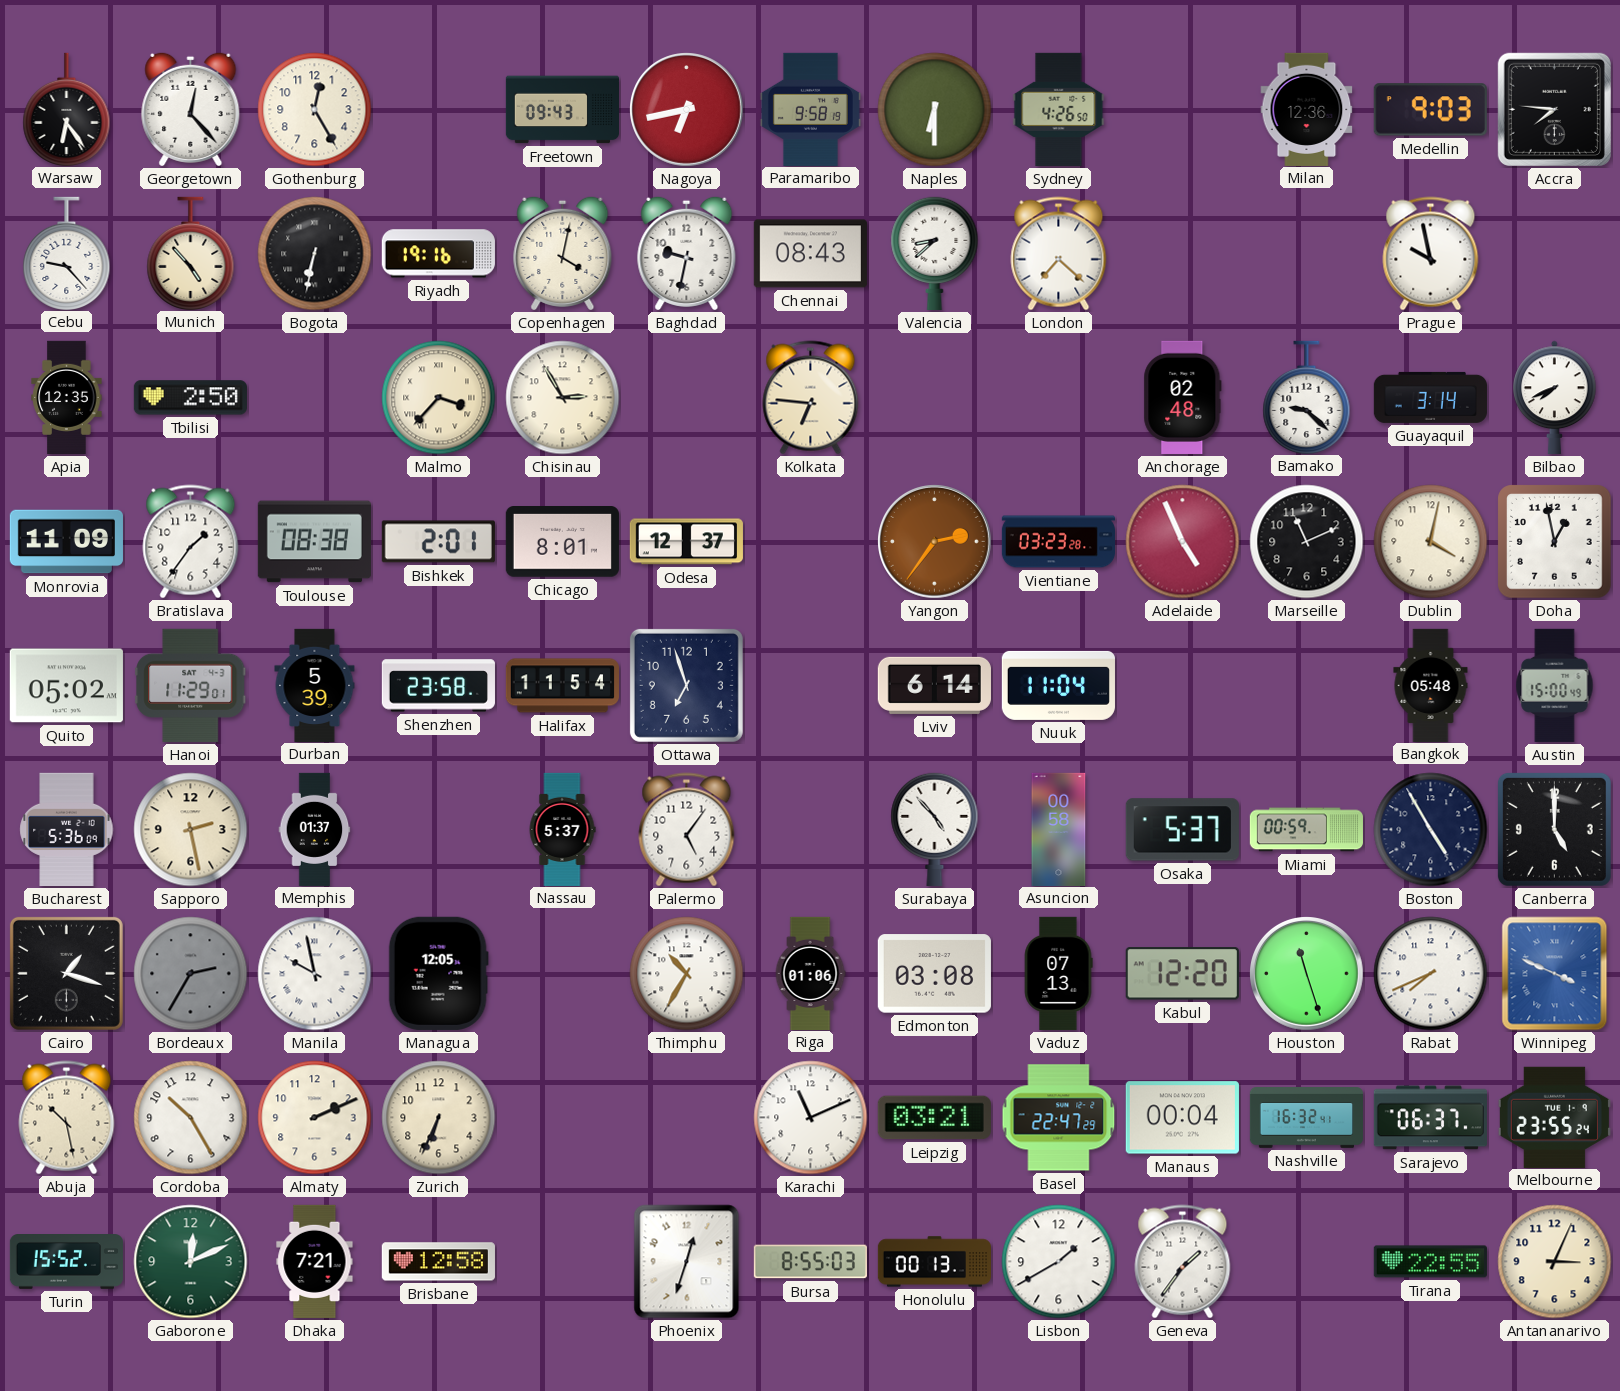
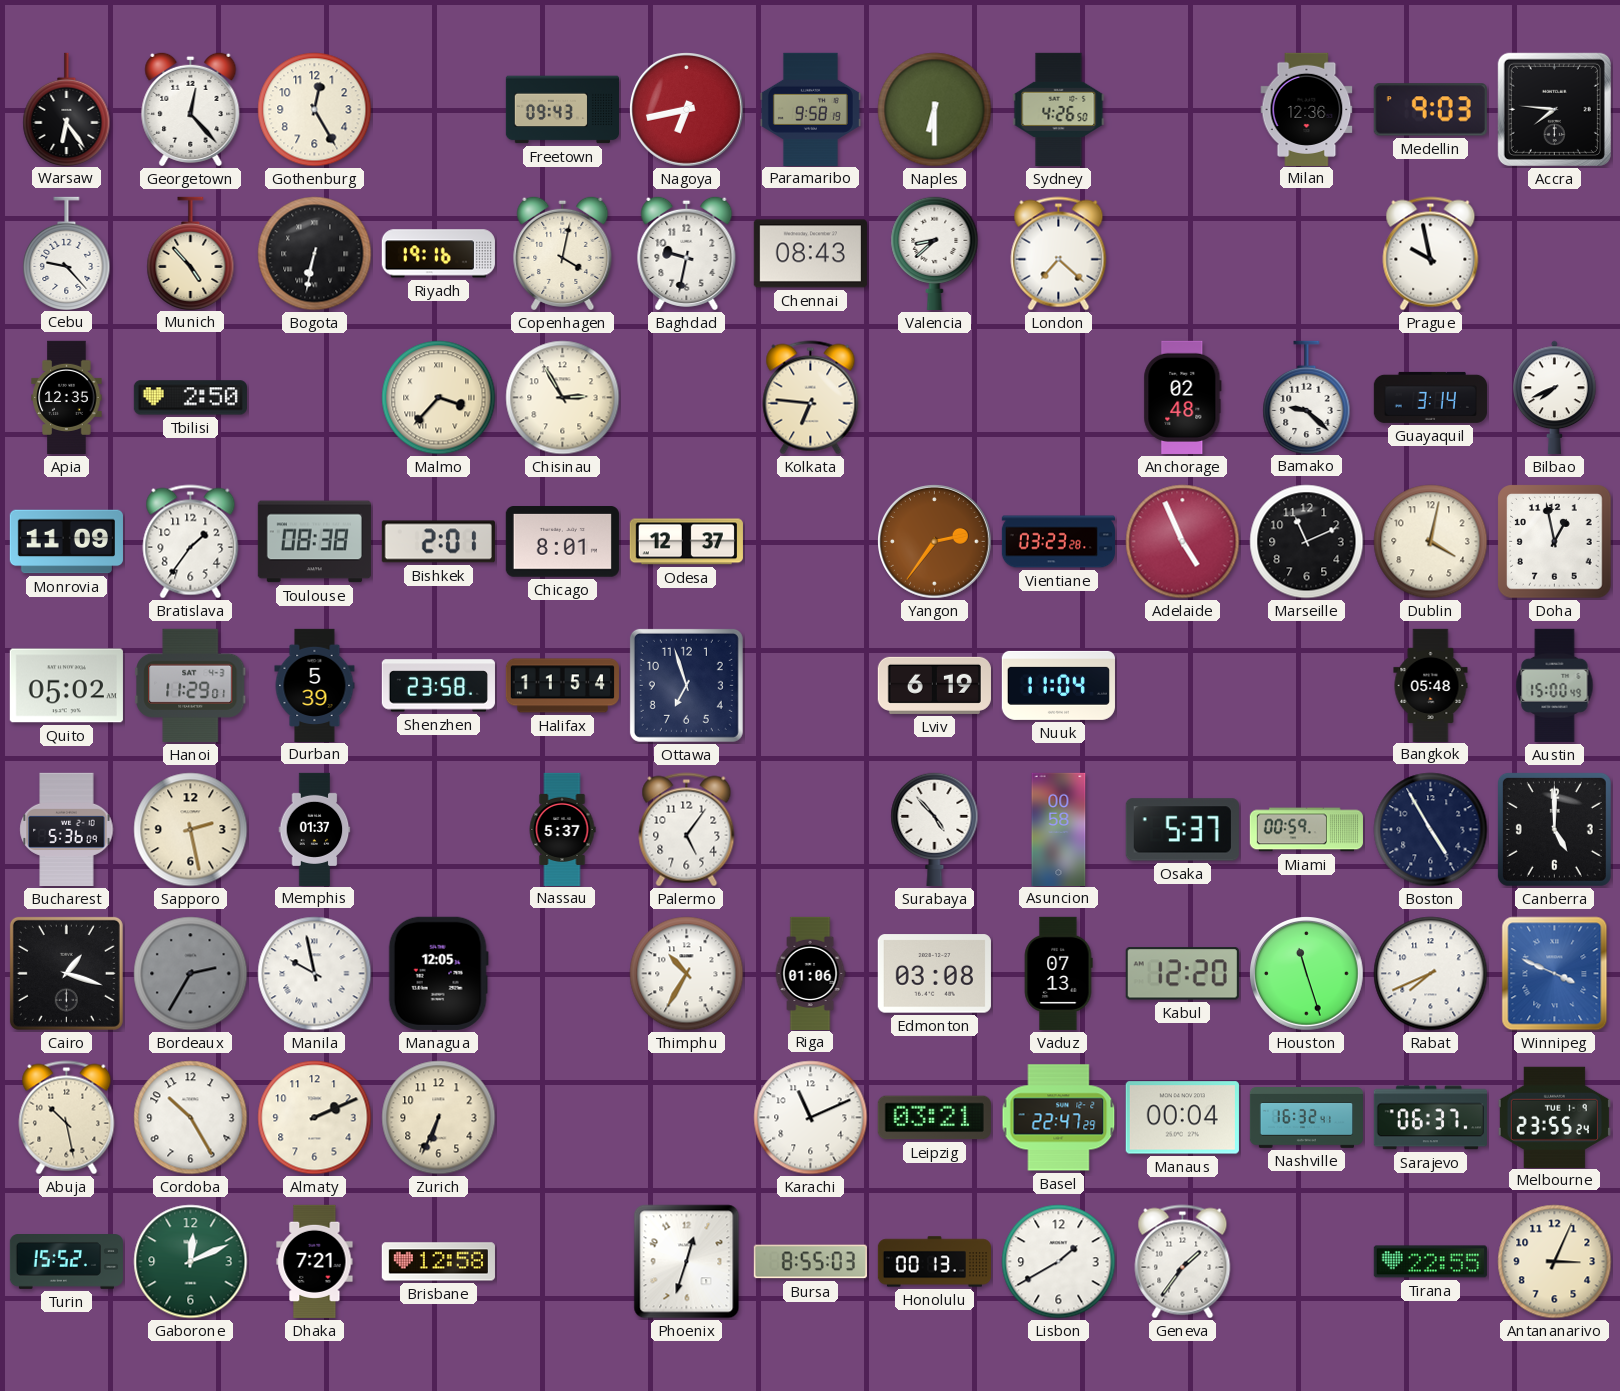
Lviv: 6:14 -> 6:19
